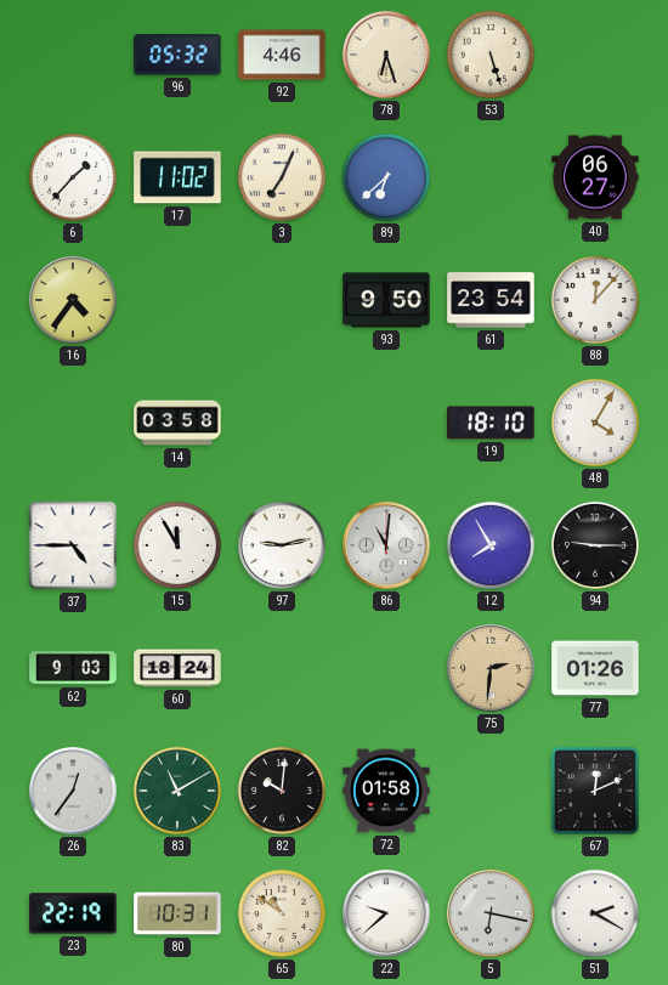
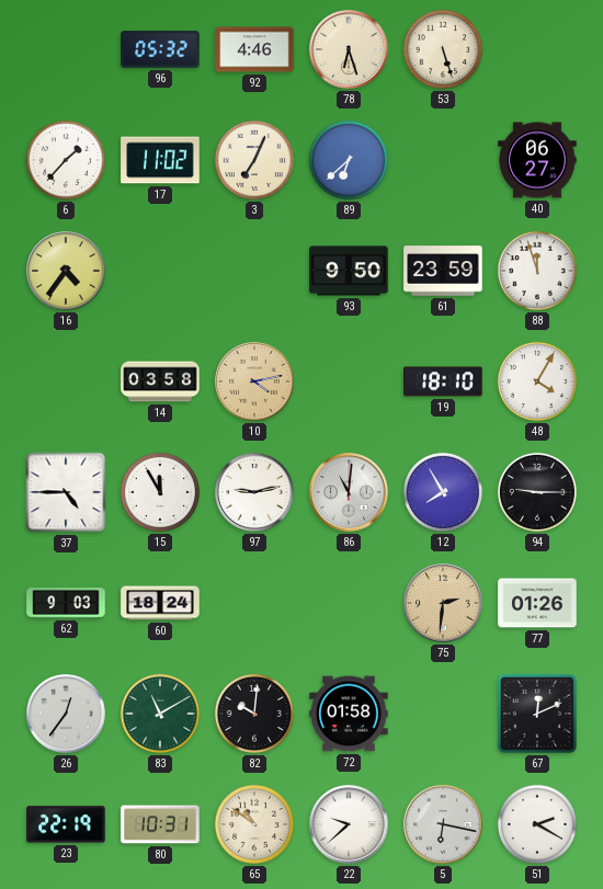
61: 23:54 -> 23:59
88: 12:07 -> 11:57
10: none -> 4:13
